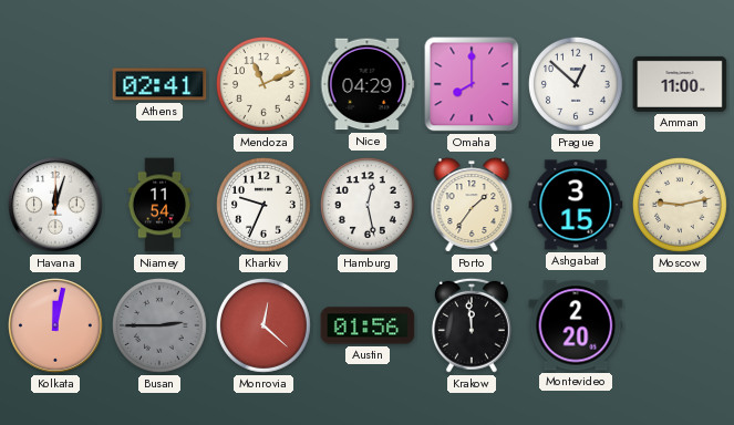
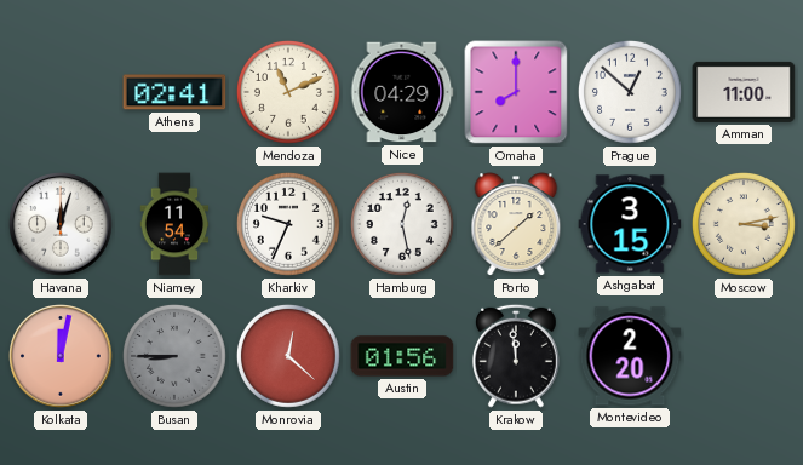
Porto: 1:36 -> 1:38
Moscow: 9:13 -> 3:13
Busan: 2:45 -> 8:45
